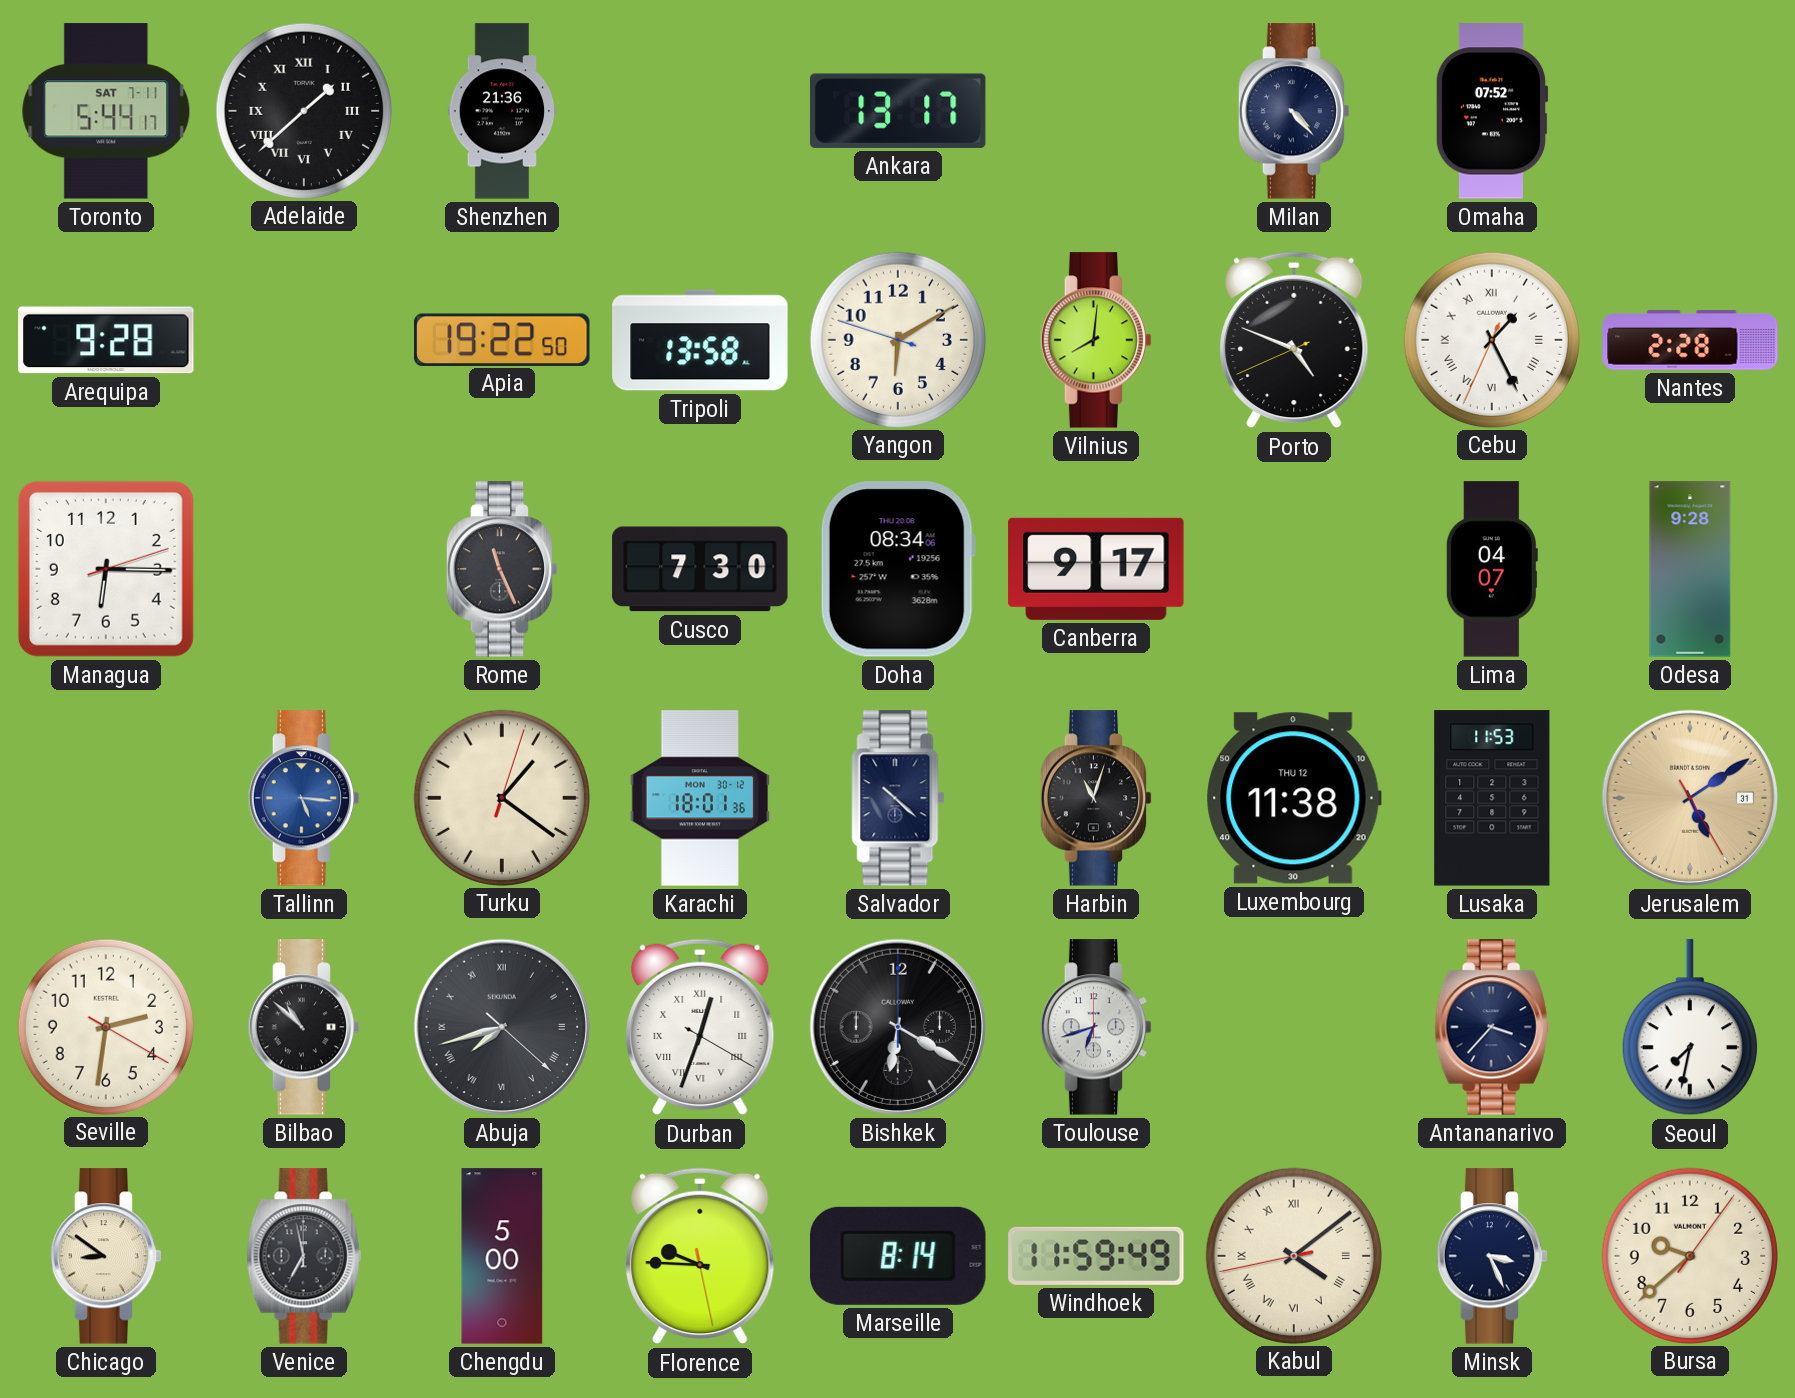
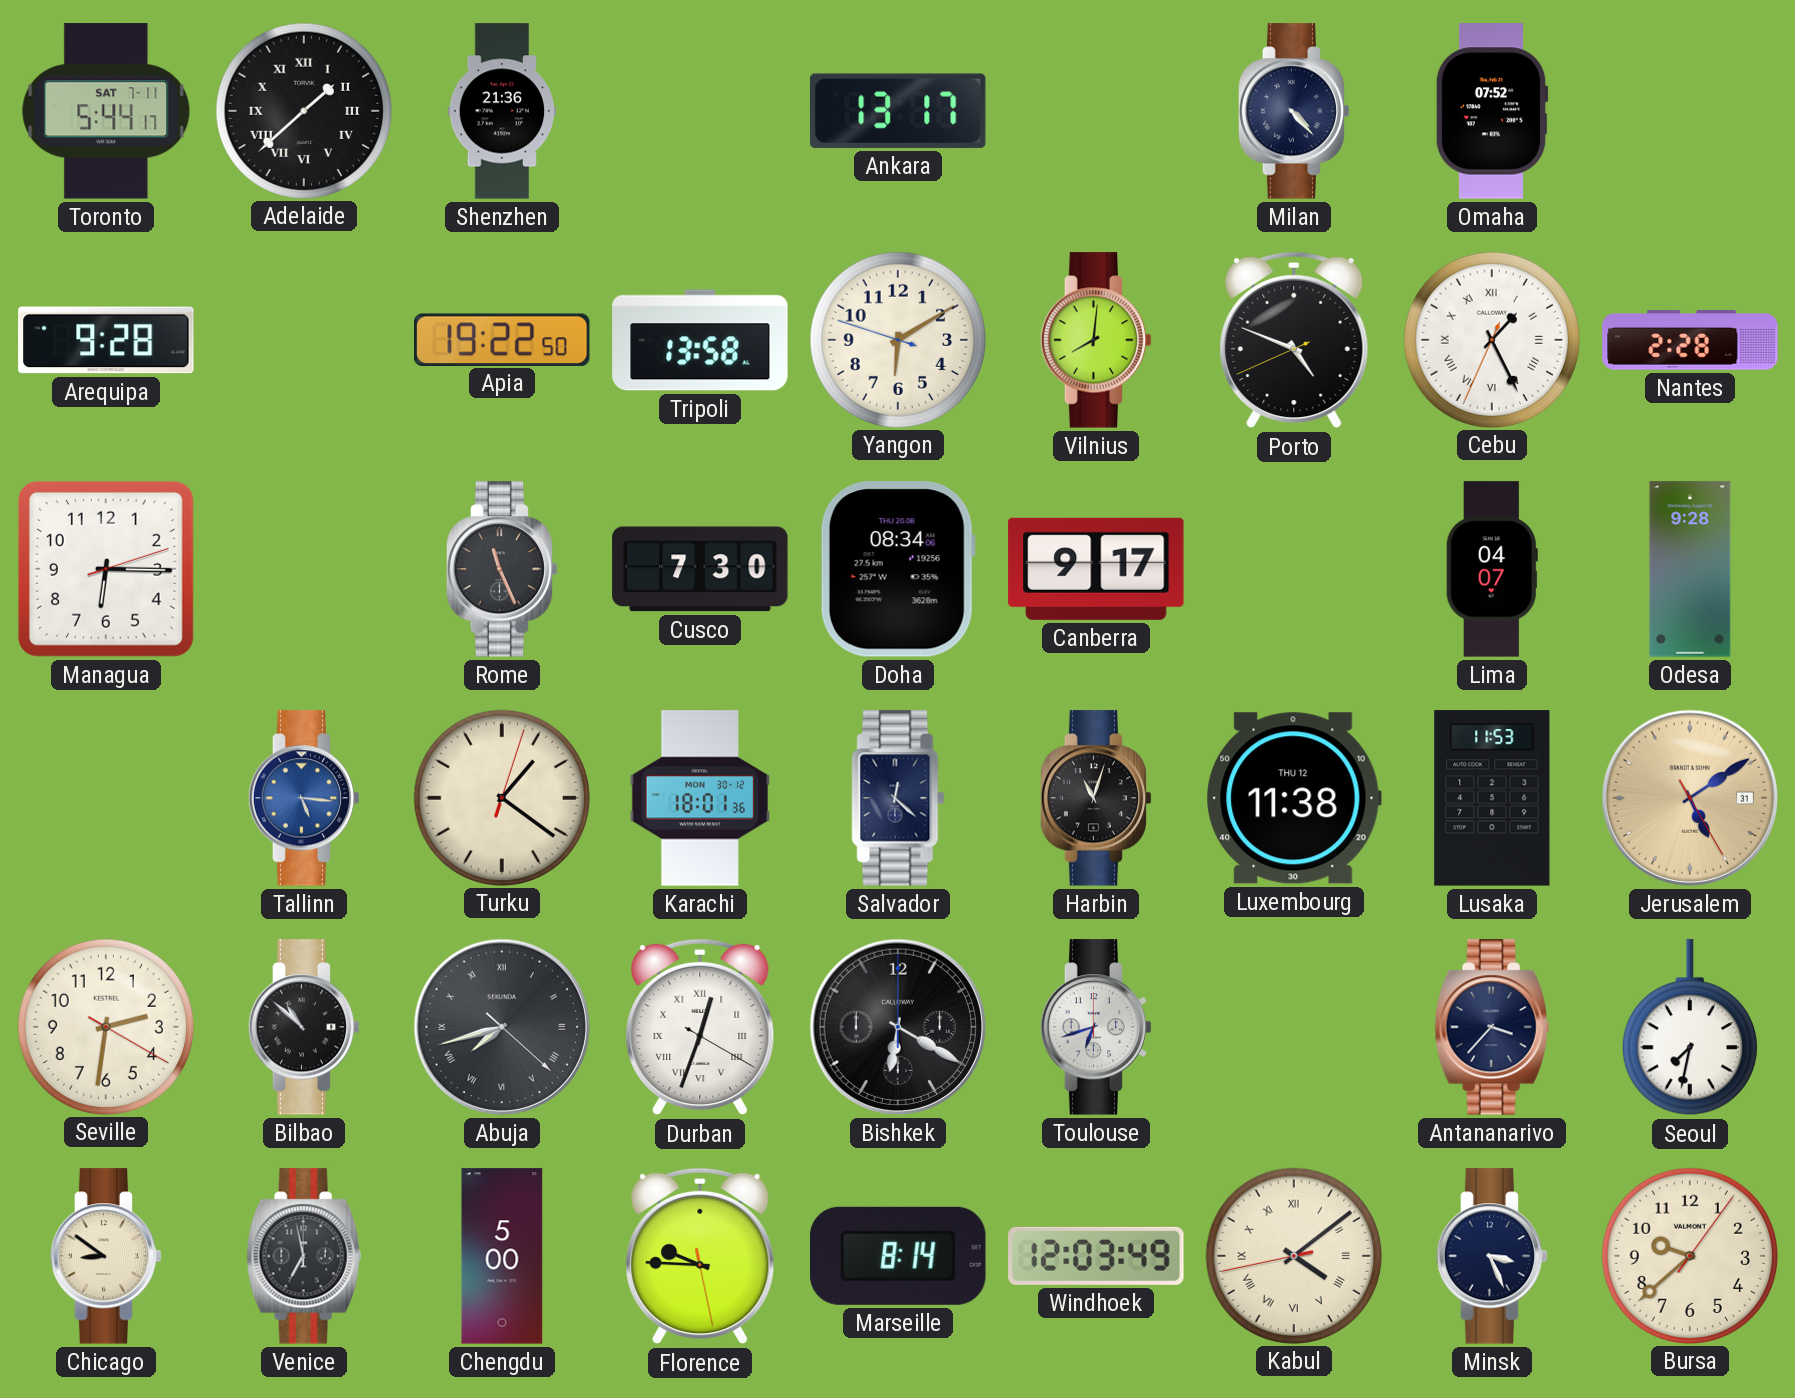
Salvador: 10:22 -> 12:22
Windhoek: 11:59 -> 12:03
